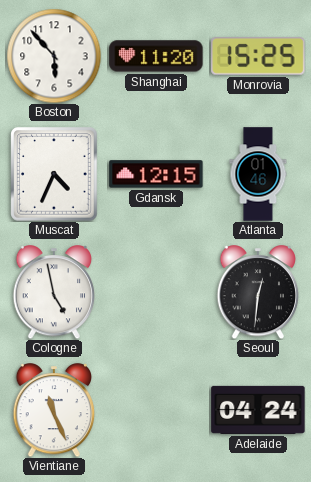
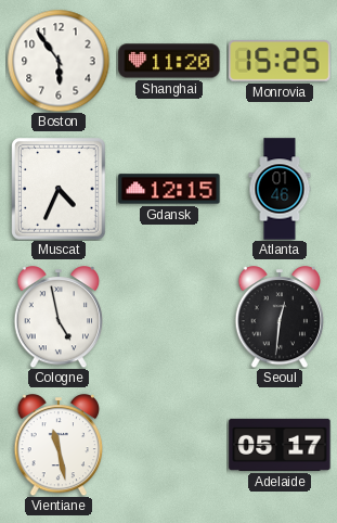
Boston: 5:53 -> 5:54
Vientiane: 11:26 -> 11:28
Adelaide: 04:24 -> 05:17
